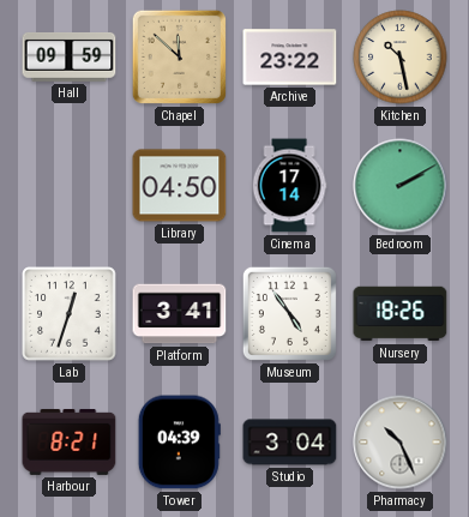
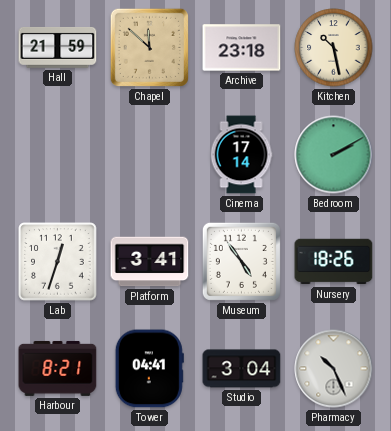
Hall: 09:59 -> 21:59
Archive: 23:22 -> 23:18
Library: 04:50 -> none
Tower: 04:39 -> 04:41
